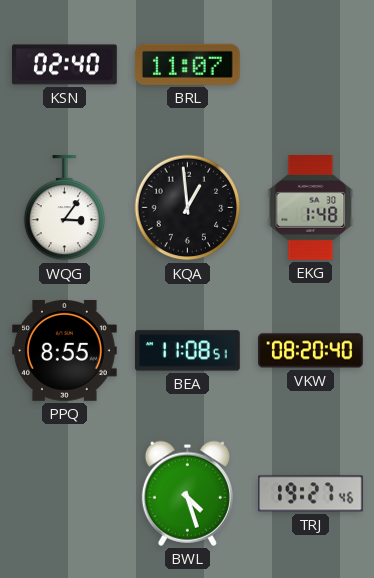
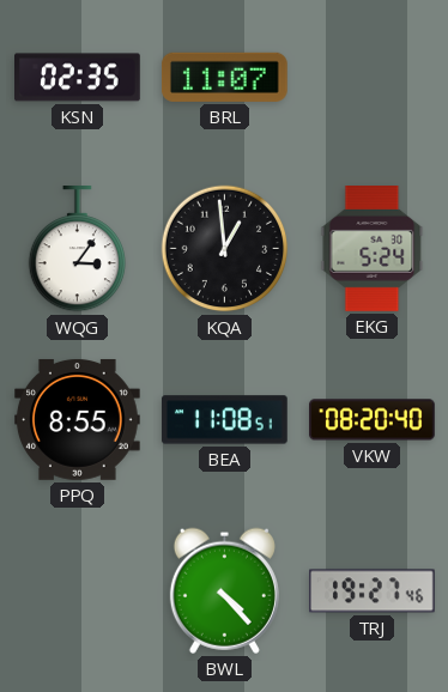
KSN: 02:40 -> 02:35
EKG: 1:48 -> 5:24
BWL: 4:27 -> 4:23
